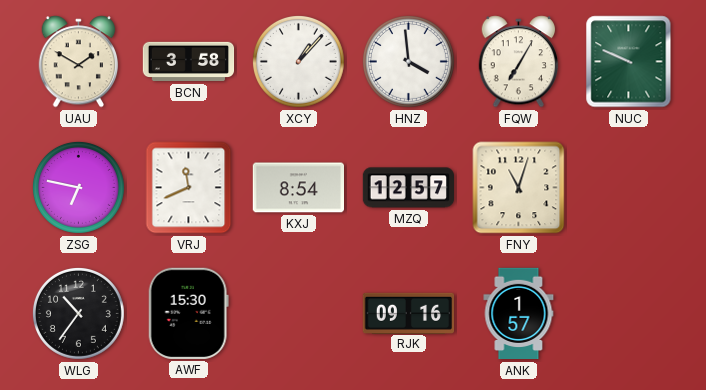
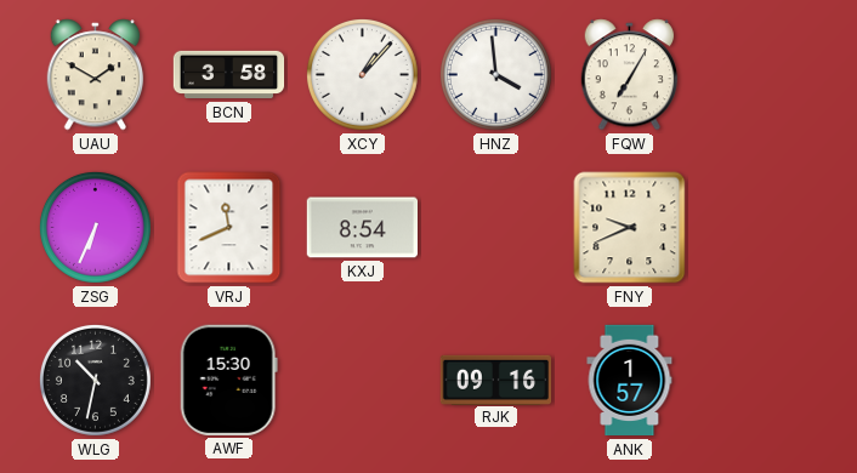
NUC: 9:49 -> none
ZSG: 6:47 -> 6:34
MZQ: 12:57 -> none
FNY: 11:03 -> 9:41
WLG: 10:36 -> 10:32
